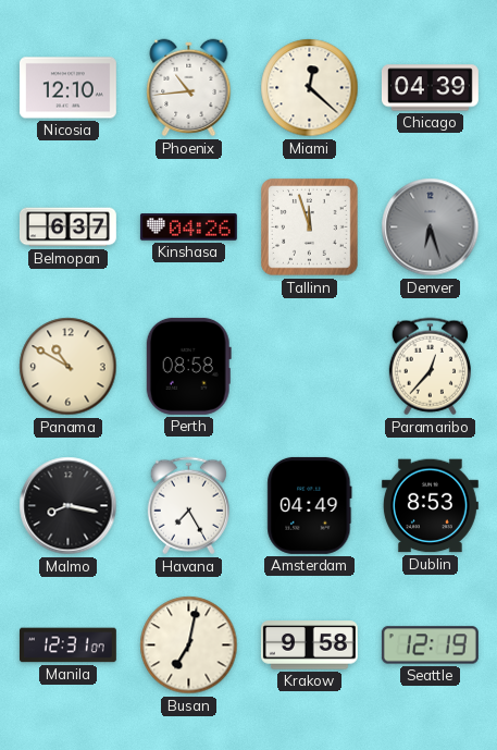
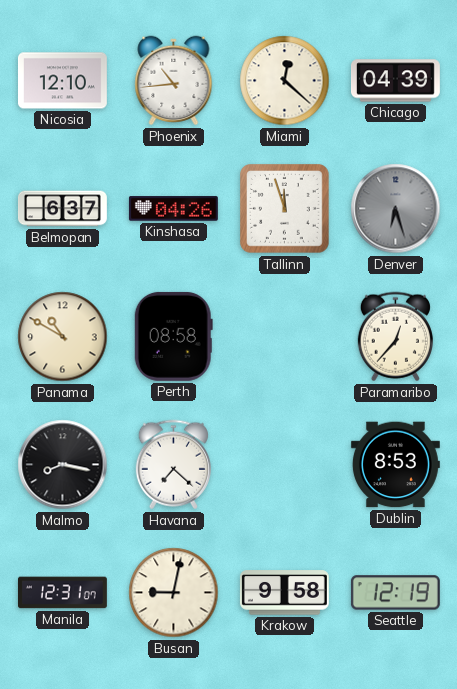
Havana: 7:25 -> 7:22
Amsterdam: 04:49 -> none
Busan: 7:02 -> 9:02
